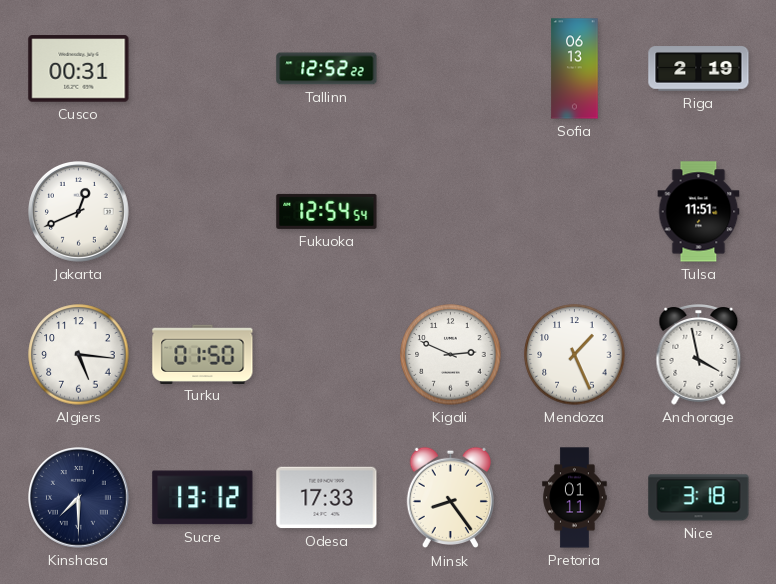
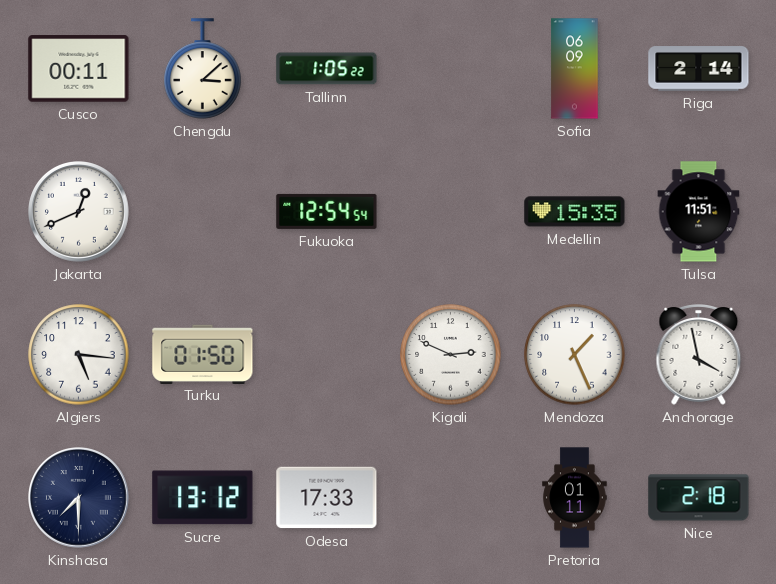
Cusco: 00:31 -> 00:11
Chengdu: none -> 3:08
Tallinn: 12:52 -> 1:05
Sofia: 06:13 -> 06:09
Riga: 2:19 -> 2:14
Medellin: none -> 15:35
Minsk: 8:24 -> none
Nice: 3:18 -> 2:18
